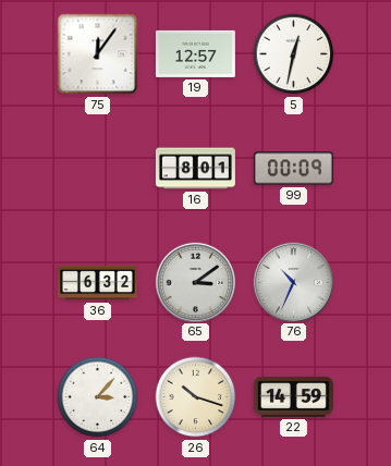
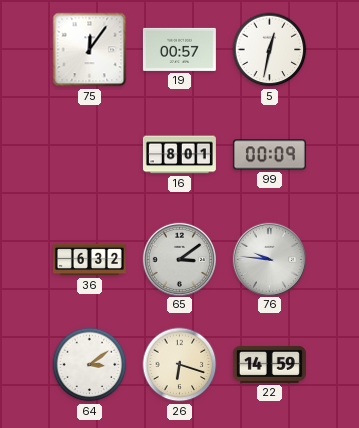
19: 12:57 -> 00:57
76: 10:34 -> 9:46
64: 3:07 -> 3:09
26: 10:18 -> 6:18
